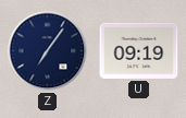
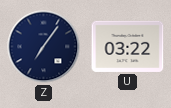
U: 09:19 -> 03:22
